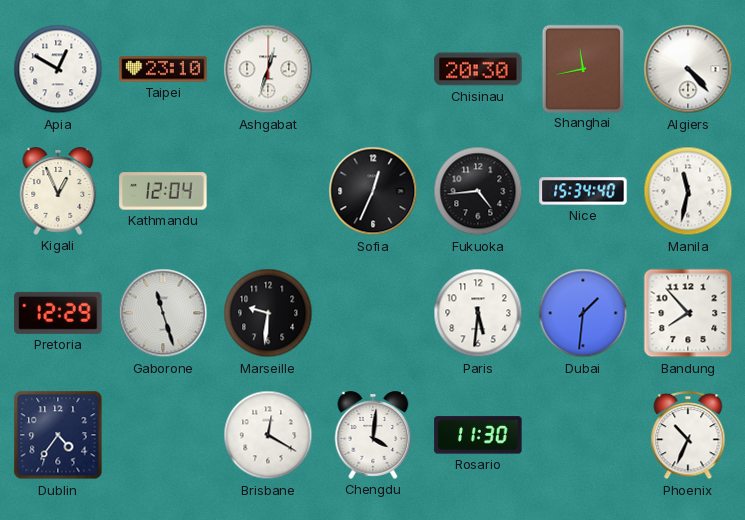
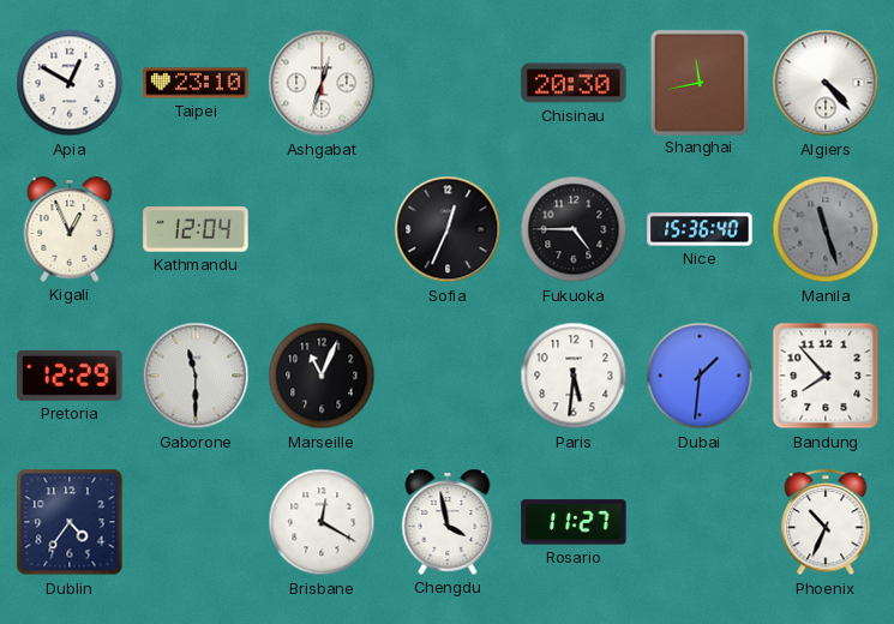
Fukuoka: 4:44 -> 4:45
Nice: 15:34 -> 15:36
Manila: 11:32 -> 11:27
Manila dial: white -> grey
Gaborone: 11:27 -> 11:30
Marseille: 9:31 -> 11:04
Chengdu: 4:01 -> 3:58
Rosario: 11:30 -> 11:27
